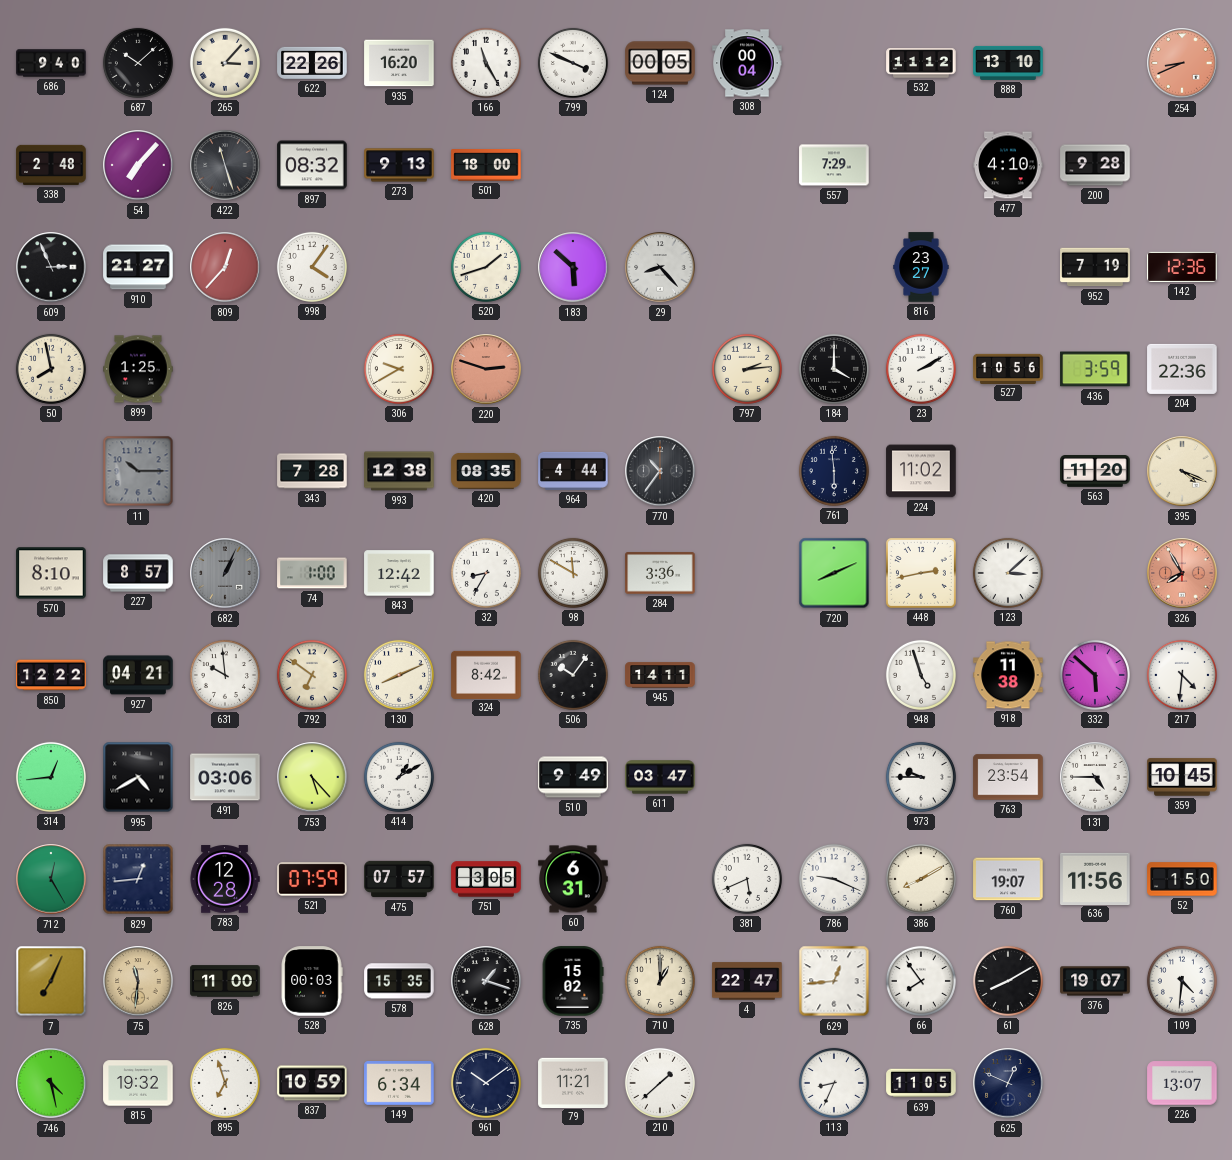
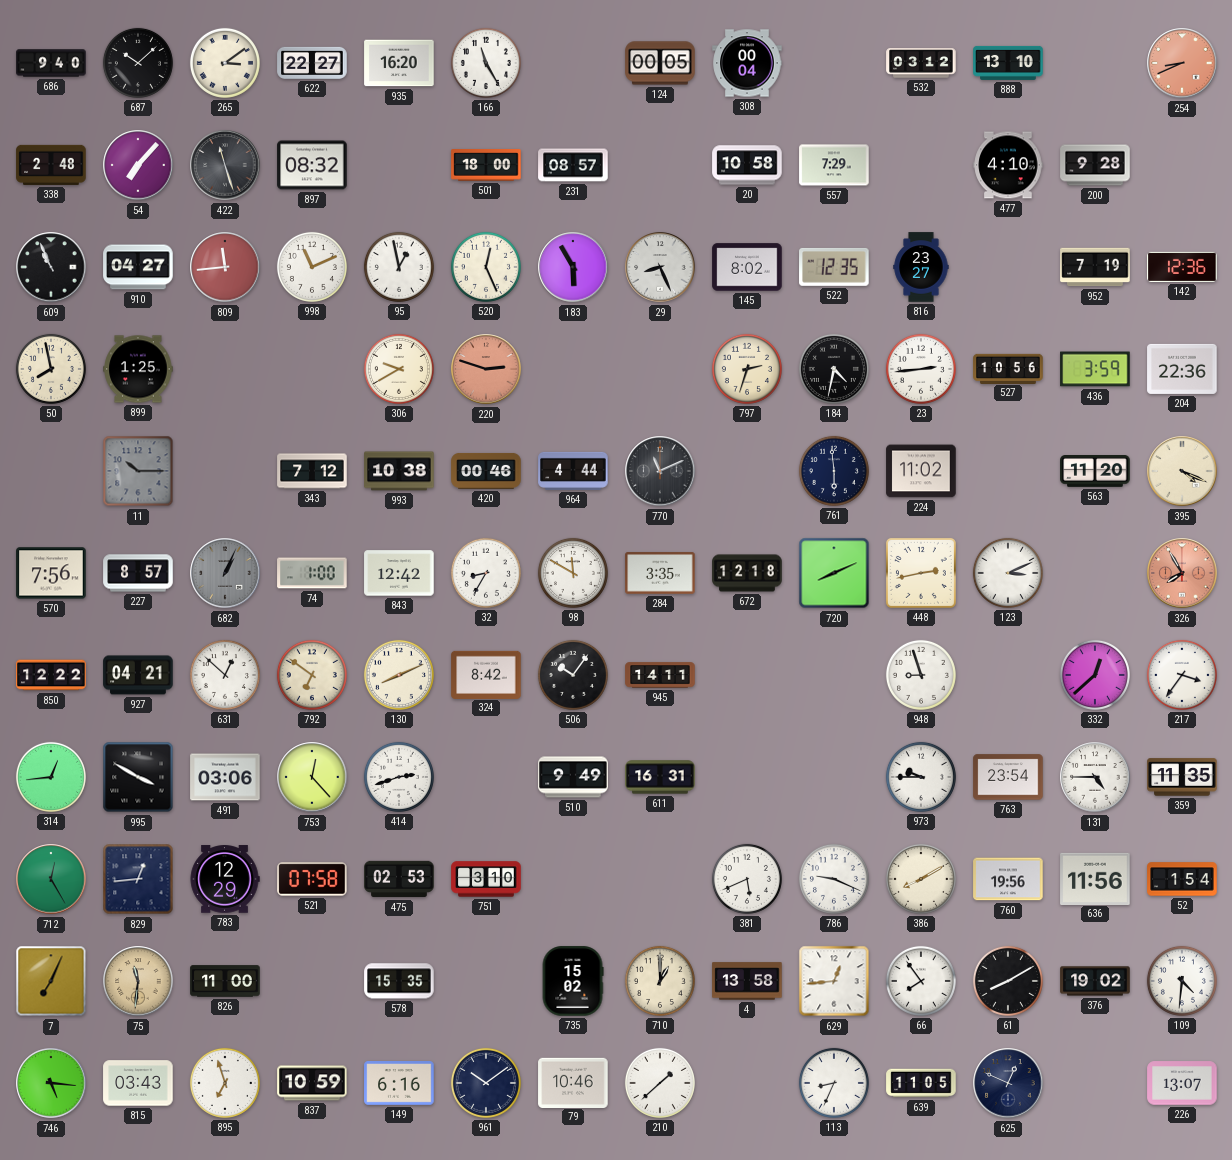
265: 3:07 -> 3:09
622: 22:26 -> 22:27
799: 3:49 -> none
532: 11:12 -> 03:12
273: 9:13 -> none
231: none -> 08:57
20: none -> 10:58
609: 2:56 -> 10:56
910: 21:27 -> 04:27
809: 12:37 -> 11:44
998: 4:06 -> 11:11
95: none -> 12:58
520: 1:42 -> 12:26
183: 5:52 -> 5:55
29: 8:23 -> 8:26
145: none -> 8:02
522: none -> 12:35
797: 2:14 -> 2:33
184: 4:00 -> 4:32
23: 2:10 -> 2:44
343: 7:28 -> 7:12
993: 12:38 -> 10:38
420: 08:35 -> 00:46
770: 10:36 -> 11:11
570: 8:10 -> 7:56
284: 3:36 -> 3:35
672: none -> 12:18
123: 3:08 -> 3:11
631: 9:59 -> 12:52
948: 4:57 -> 8:57
918: 11:38 -> none
332: 5:52 -> 12:38
217: 4:31 -> 3:36
995: 4:40 -> 3:50
753: 5:23 -> 12:23
414: 1:10 -> 2:42
611: 03:47 -> 16:31
359: 10:45 -> 11:35
783: 12:28 -> 12:29
521: 07:59 -> 07:58
475: 07:57 -> 02:53
751: 3:05 -> 3:10
60: 6:31 -> none
760: 19:07 -> 19:56
52: 1:50 -> 1:54
528: 00:03 -> none
628: 1:18 -> none
4: 22:47 -> 13:58
376: 19:07 -> 19:02
746: 4:28 -> 5:16
815: 19:32 -> 03:43
149: 6:34 -> 6:16
79: 11:21 -> 10:46
